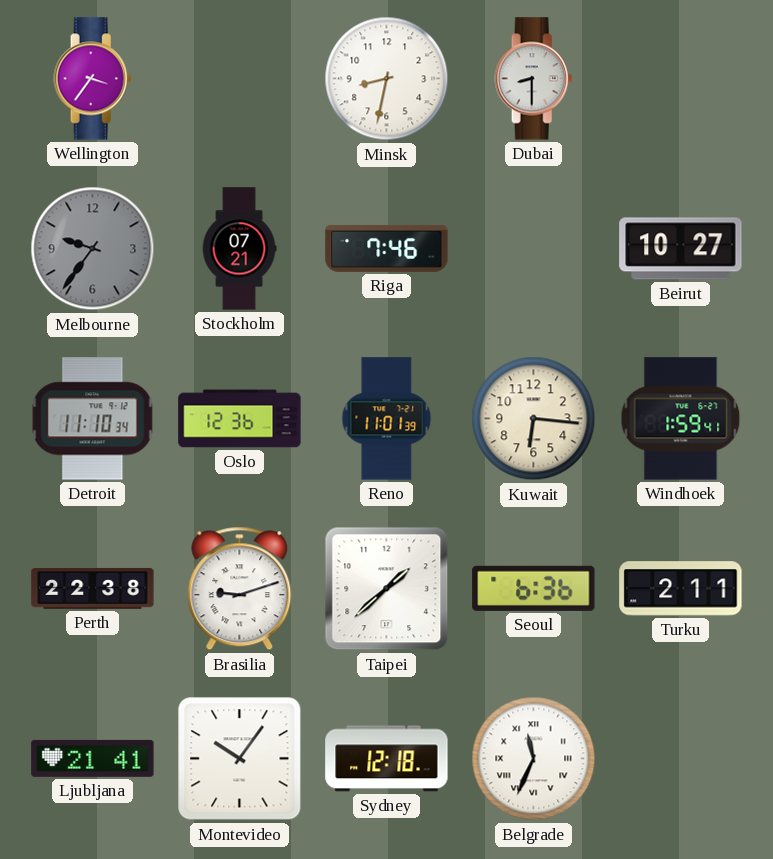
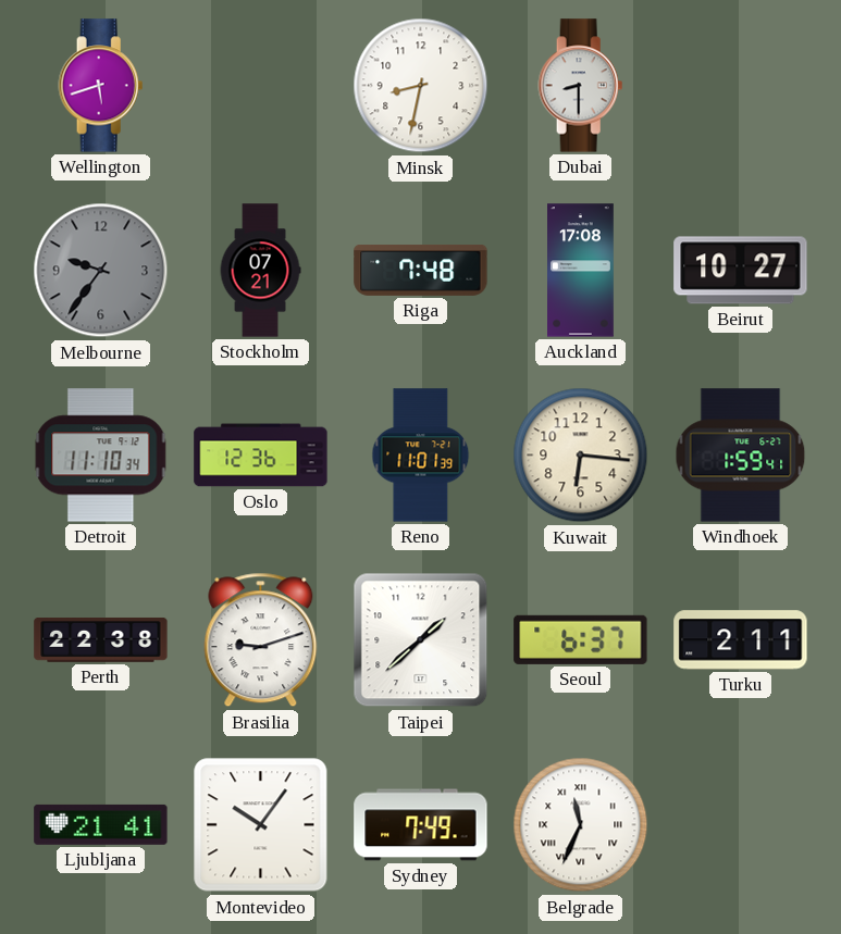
Wellington: 3:36 -> 5:42
Riga: 7:46 -> 7:48
Auckland: none -> 17:08
Seoul: 6:36 -> 6:37
Sydney: 12:18 -> 7:49
